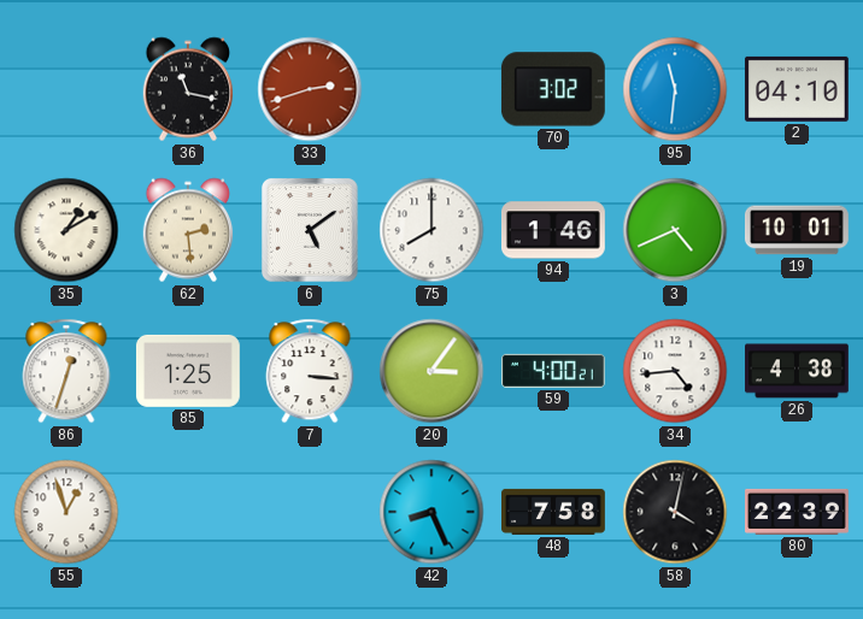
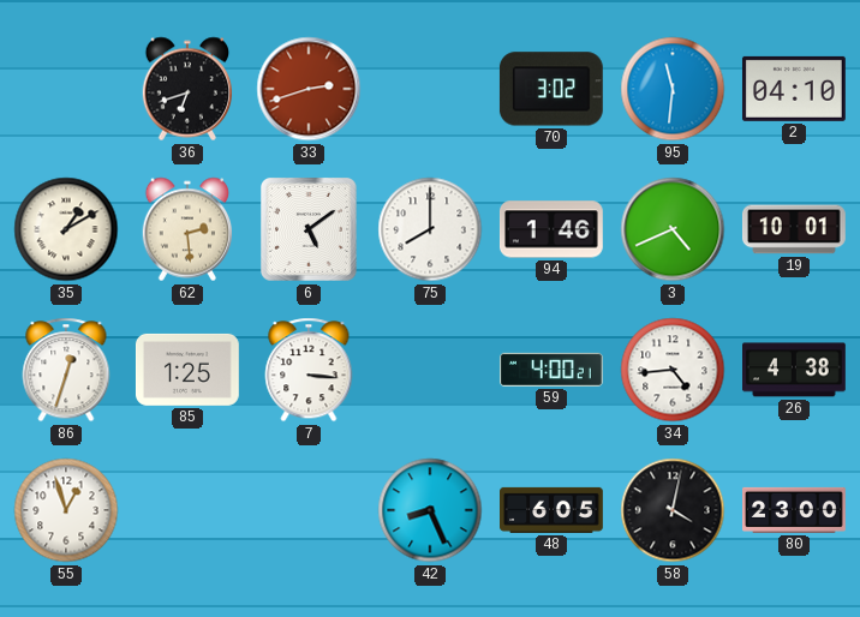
36: 11:17 -> 6:42
20: 3:06 -> none
48: 7:58 -> 6:05
80: 22:39 -> 23:00
